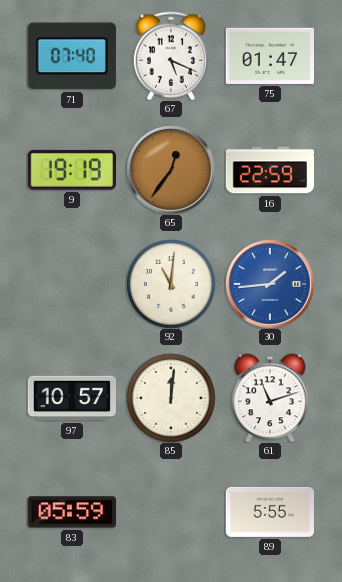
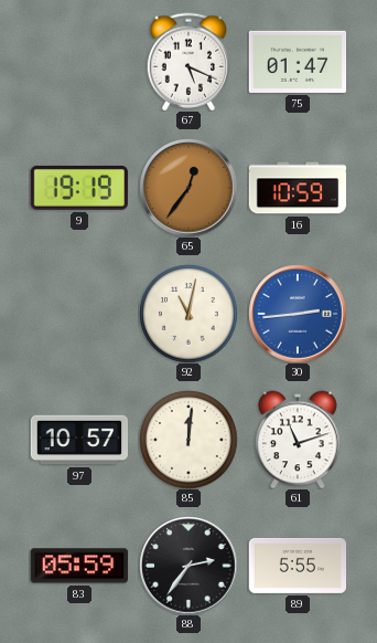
71: 07:40 -> none
16: 22:59 -> 10:59
92: 11:01 -> 11:02
30: 1:44 -> 2:44
88: none -> 2:36
